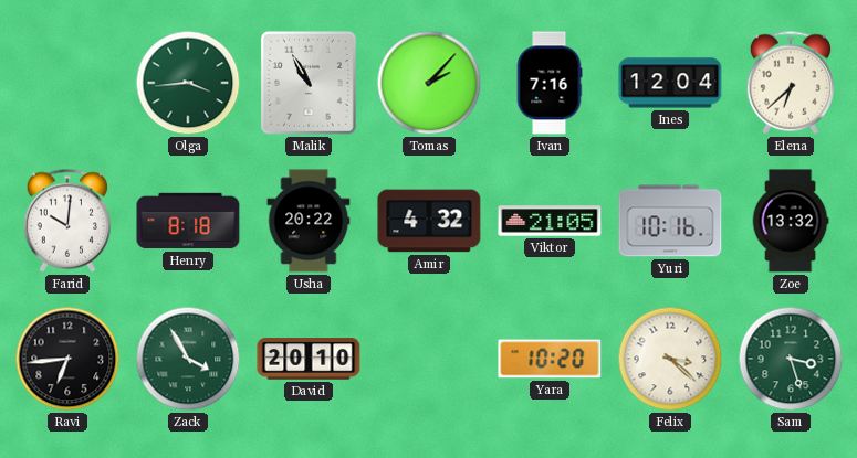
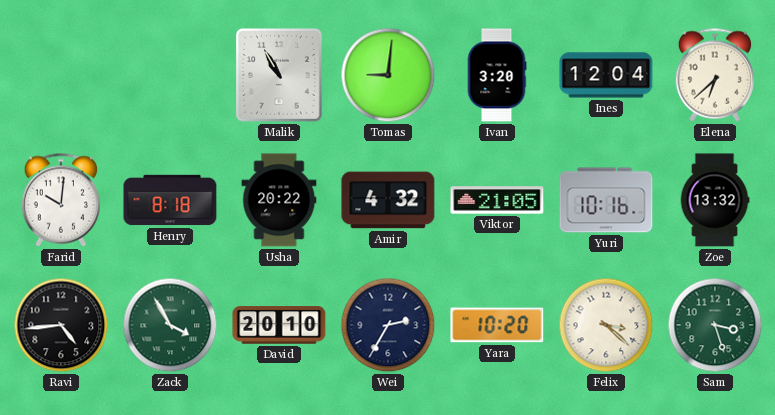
Olga: 3:44 -> none
Tomas: 2:07 -> 9:01
Ivan: 7:16 -> 3:20
Ravi: 6:44 -> 4:44
Wei: none -> 2:35
